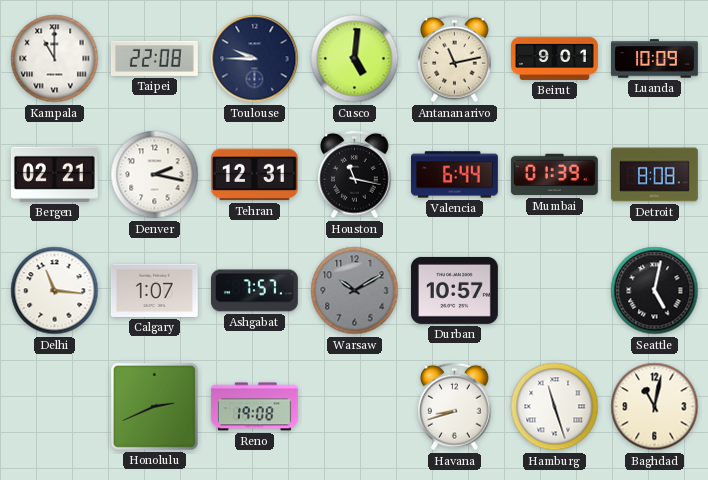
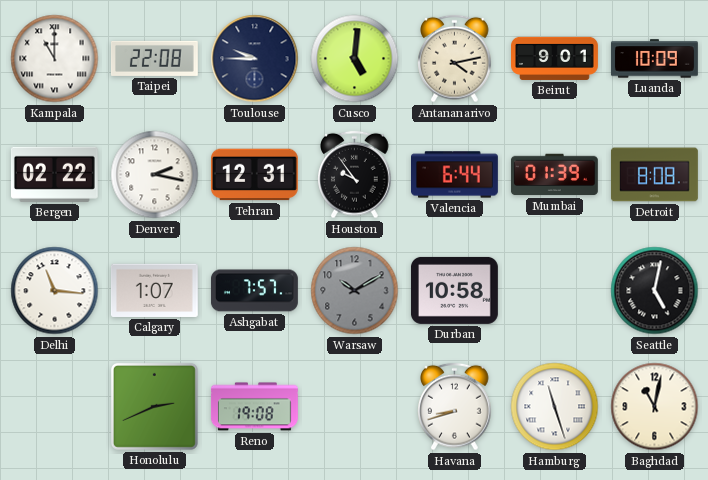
Antananarivo: 11:13 -> 4:13
Bergen: 02:21 -> 02:22
Houston: 11:17 -> 9:54
Durban: 10:57 -> 10:58
